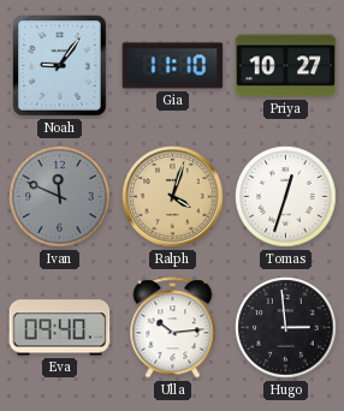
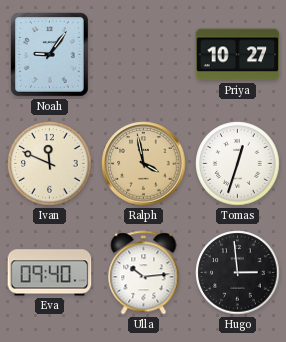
Gia: 11:10 -> none
Ivan dial: grey -> cream
Ralph: 4:03 -> 3:58
